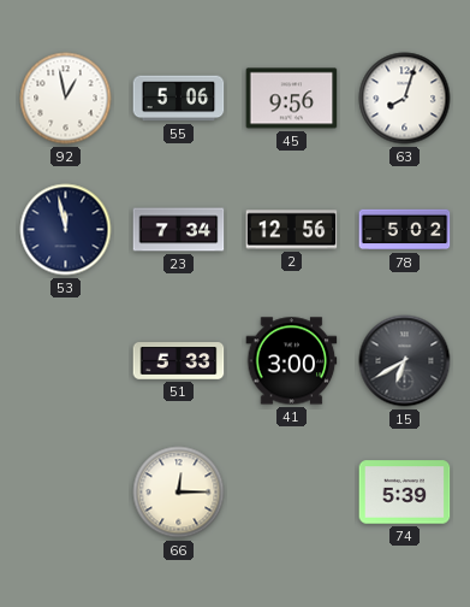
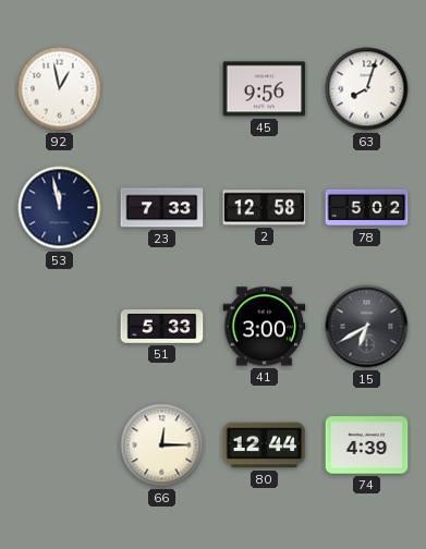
55: 5:06 -> none
23: 7:34 -> 7:33
2: 12:56 -> 12:58
80: none -> 12:44
74: 5:39 -> 4:39
